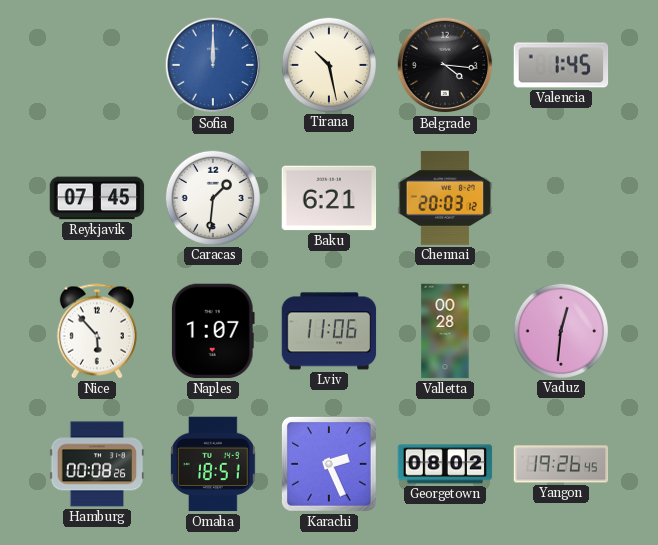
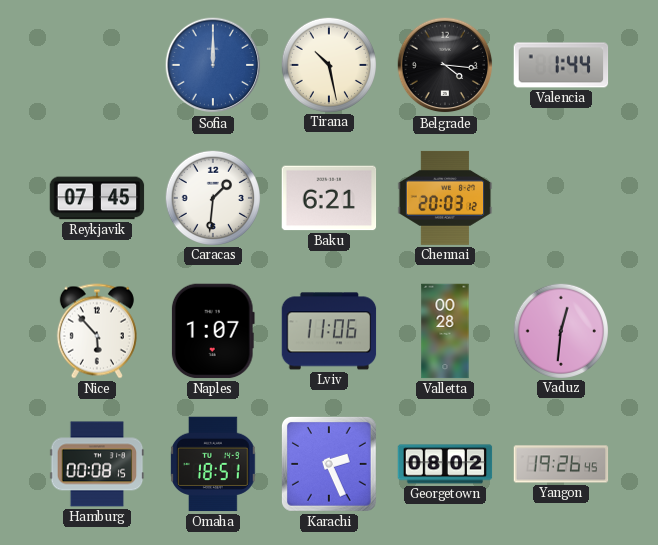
Valencia: 1:45 -> 1:44
Hamburg: 00:08:26 -> 00:08:15
